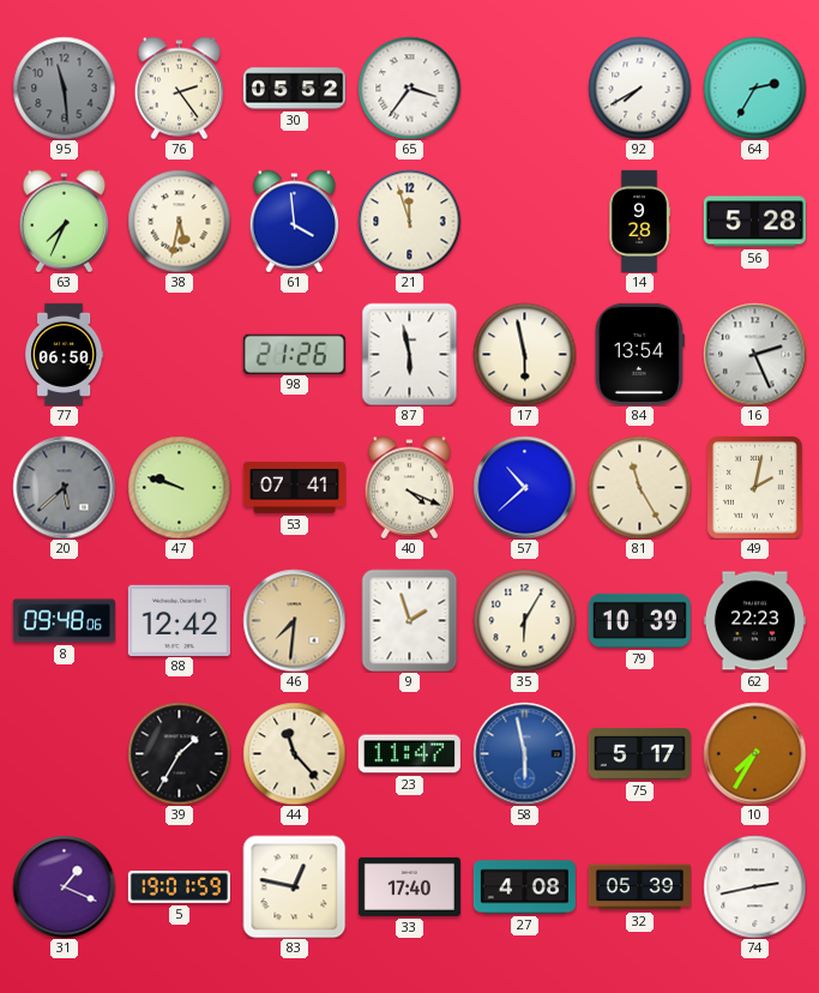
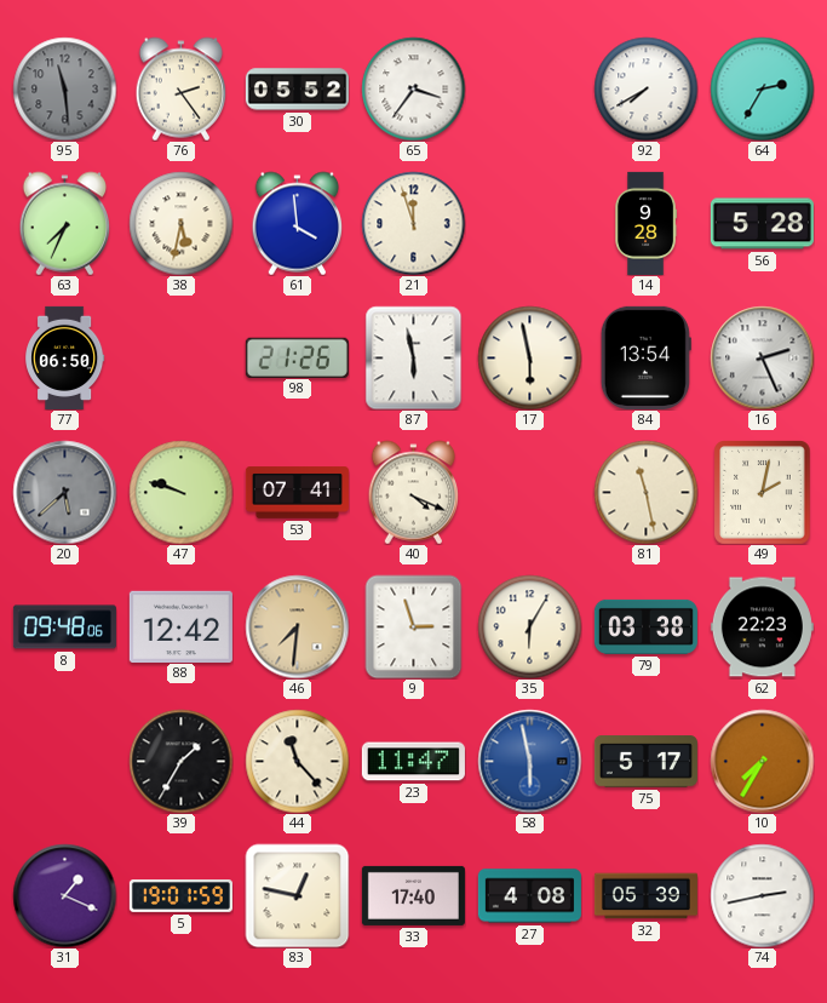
57: 10:38 -> none
81: 11:25 -> 11:28
9: 1:57 -> 2:57
79: 10:39 -> 03:38
